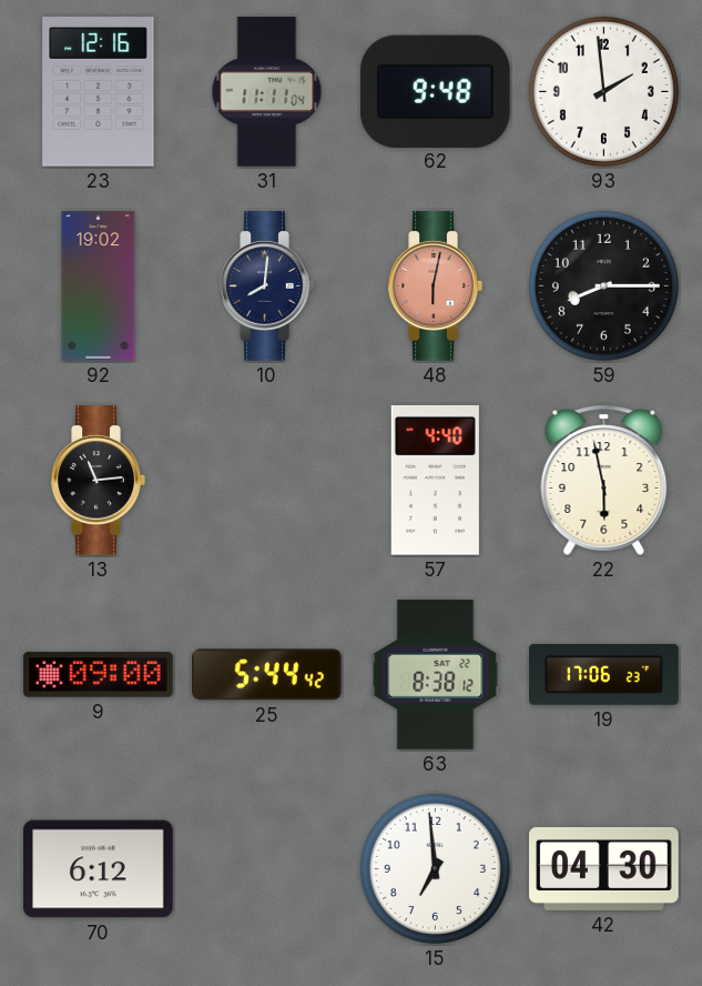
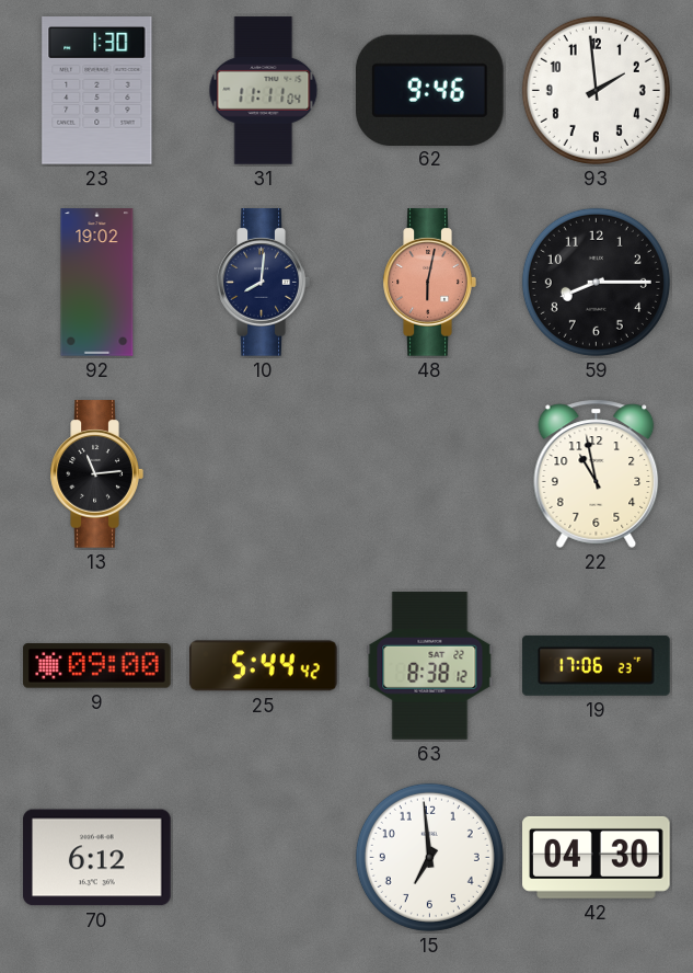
23: 12:16 -> 1:30
62: 9:48 -> 9:46
57: 4:40 -> none
22: 5:58 -> 10:58
